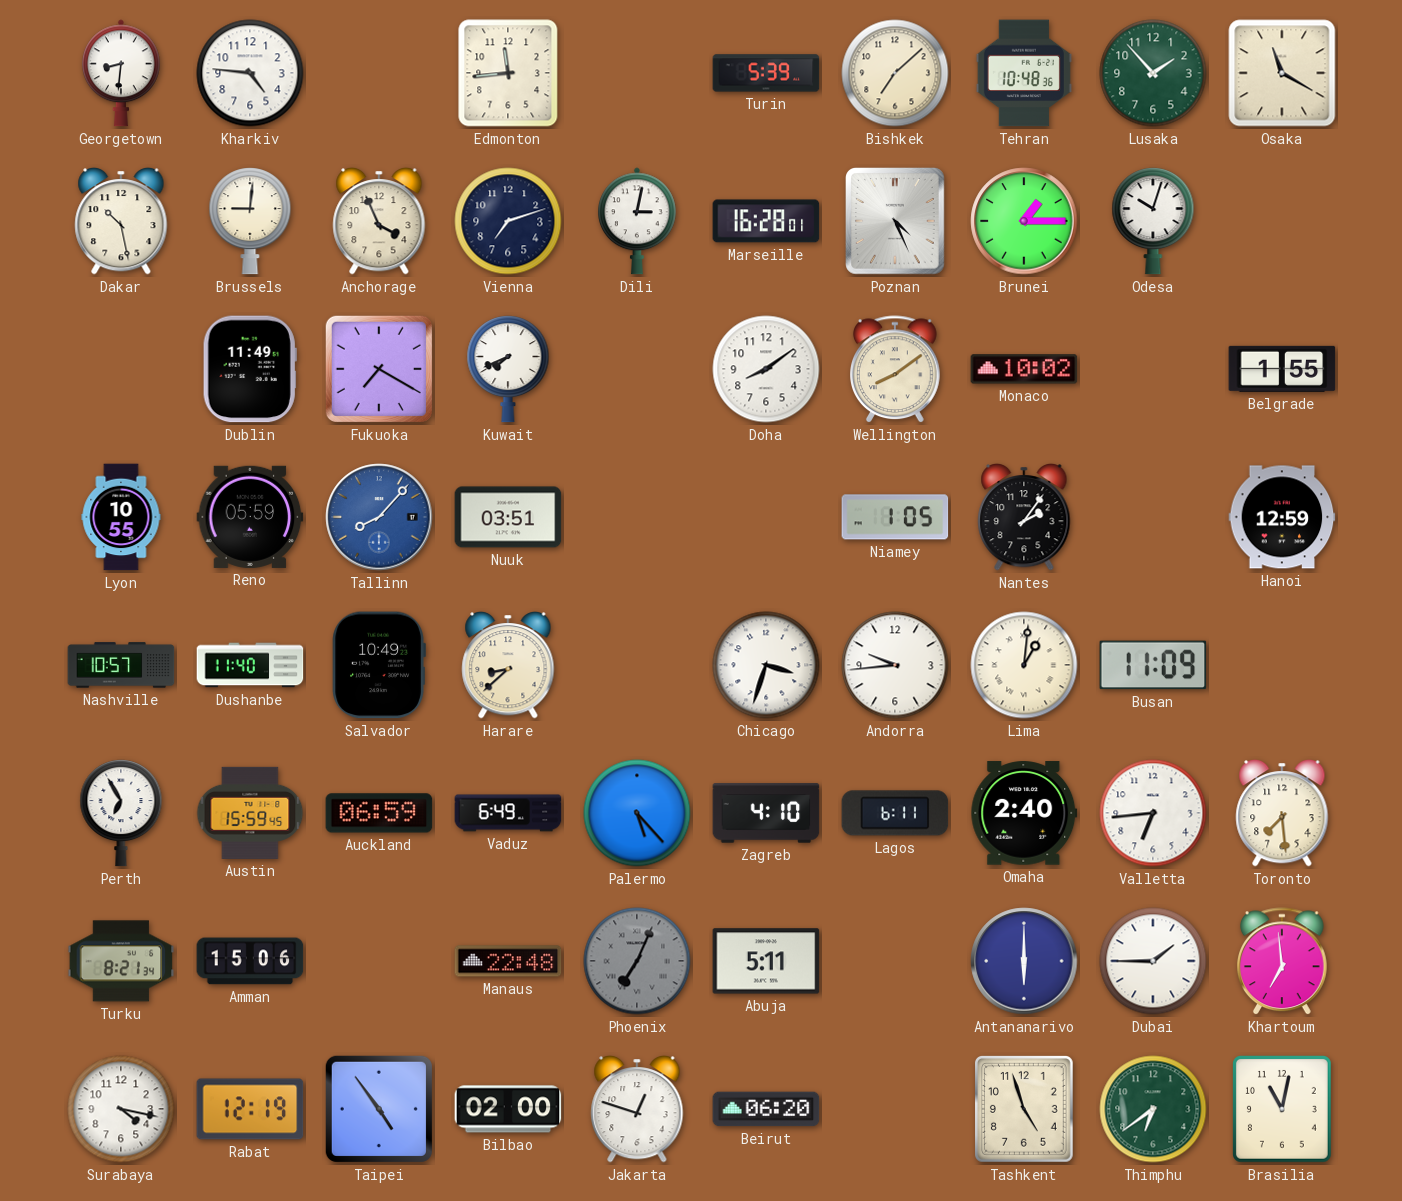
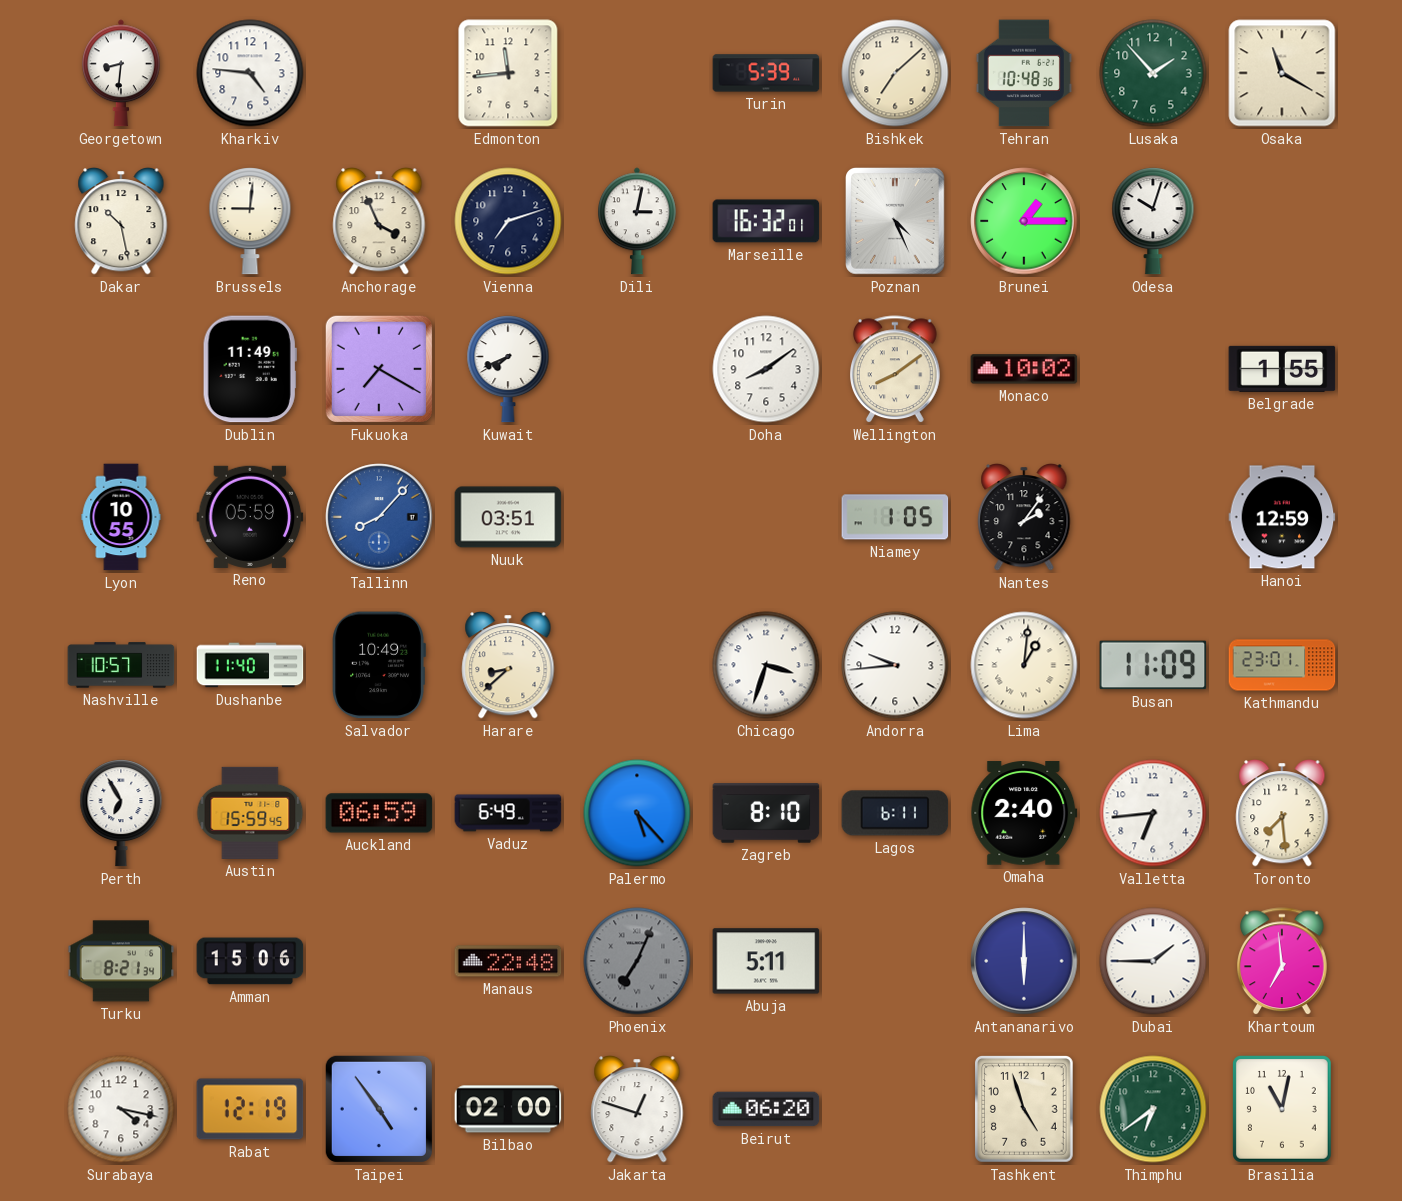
Marseille: 16:28 -> 16:32
Kathmandu: none -> 23:01
Zagreb: 4:10 -> 8:10
